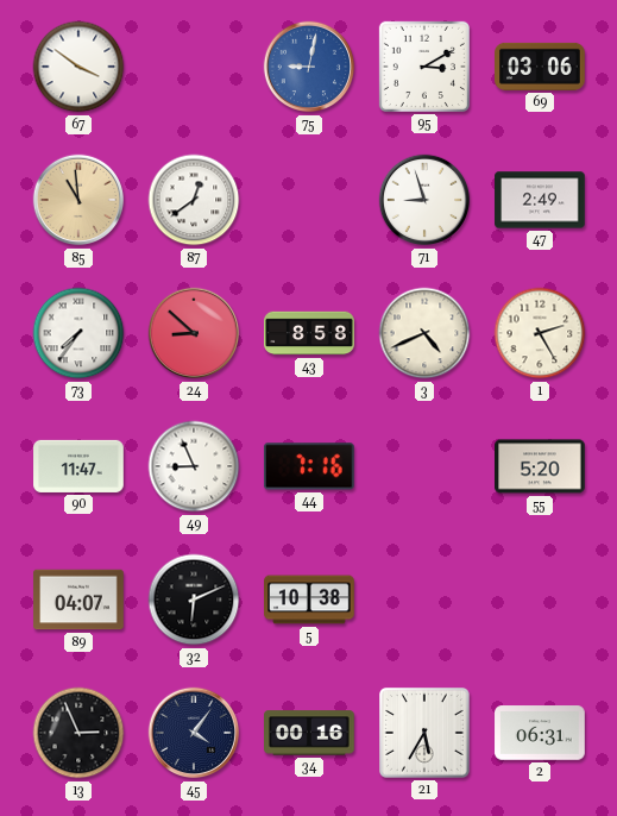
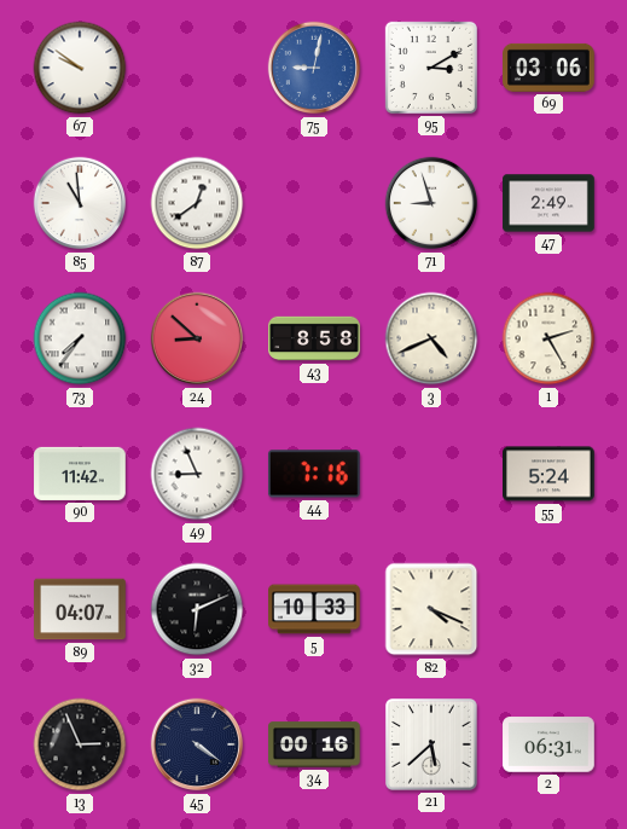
67: 3:51 -> 9:51
85 dial: champagne -> white
90: 11:47 -> 11:42
55: 5:20 -> 5:24
5: 10:38 -> 10:33
82: none -> 4:19
45: 4:06 -> 4:21
21: 5:35 -> 5:38
